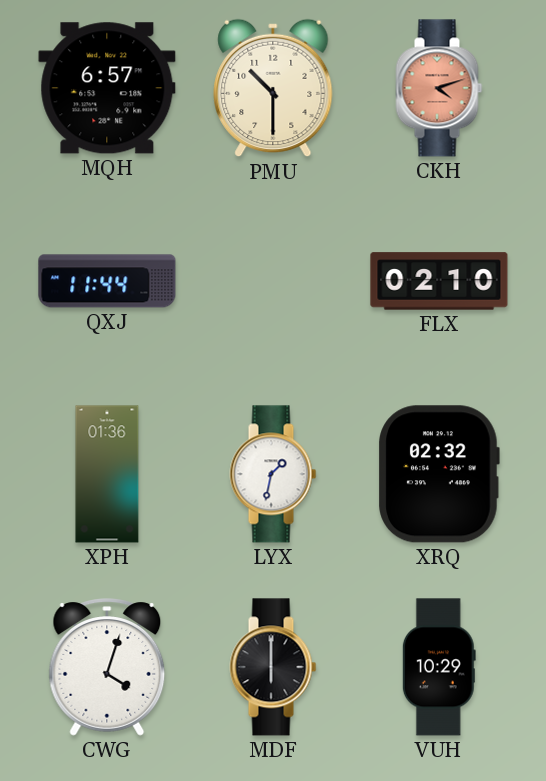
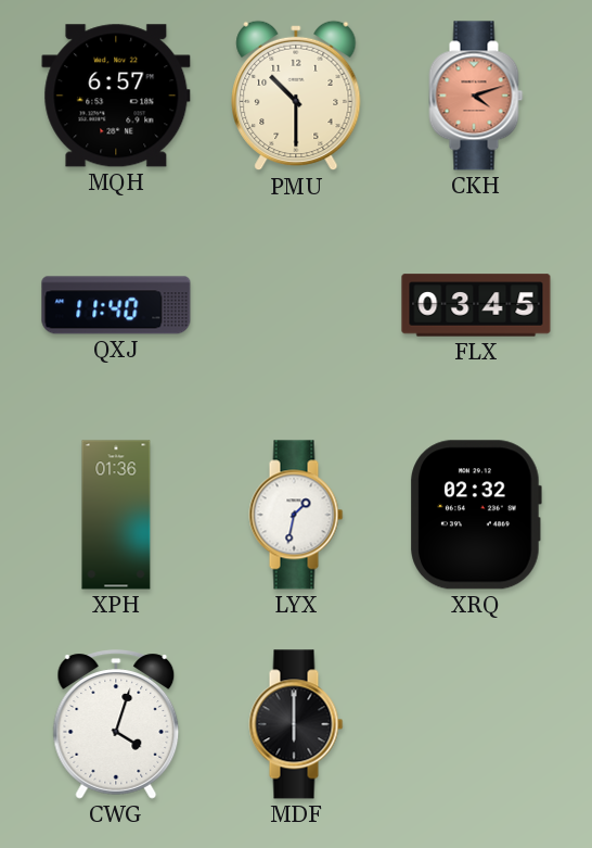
QXJ: 11:44 -> 11:40
FLX: 02:10 -> 03:45
VUH: 10:29 -> none
